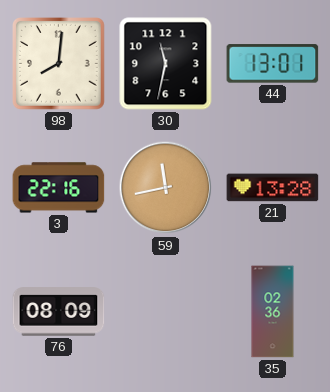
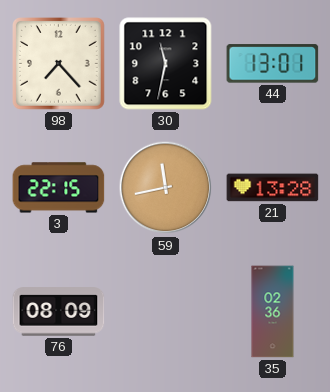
98: 8:01 -> 7:23
3: 22:16 -> 22:15
